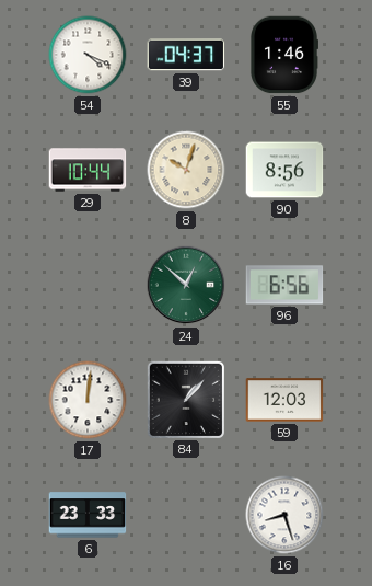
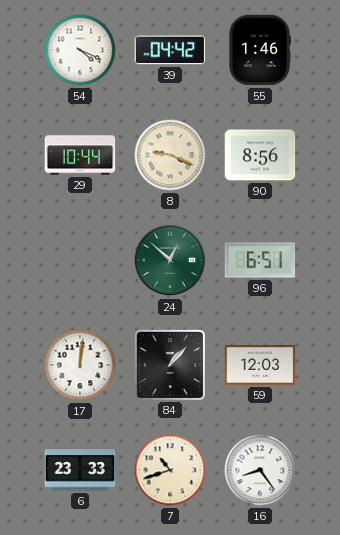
39: 04:37 -> 04:42
8: 10:03 -> 9:19
96: 6:56 -> 6:51
7: none -> 10:42
16: 8:27 -> 8:24
